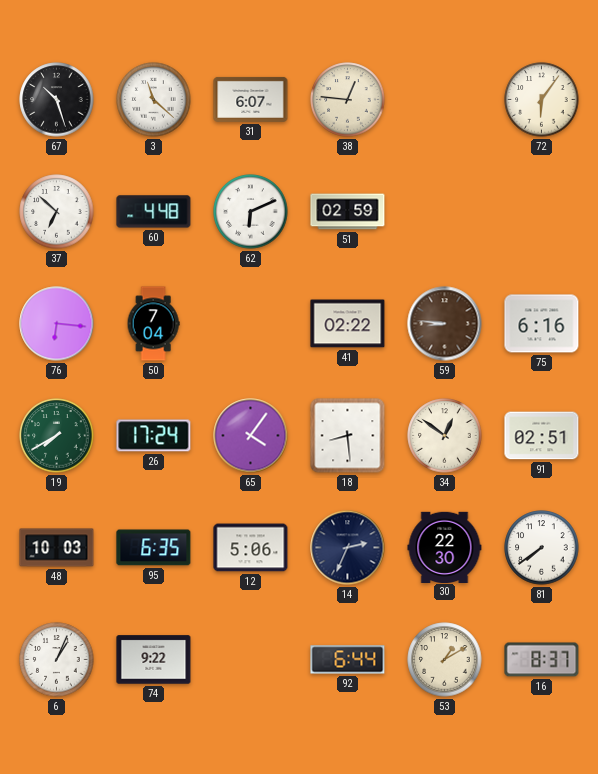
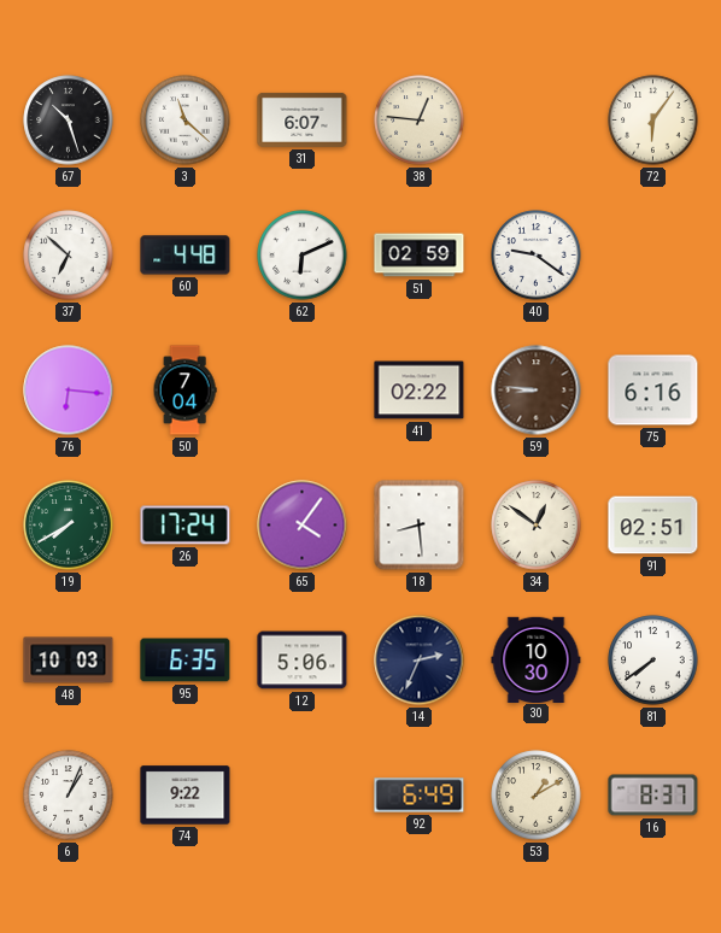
40: none -> 9:21
30: 22:30 -> 10:30
92: 6:44 -> 6:49
